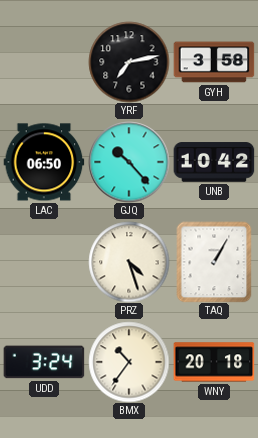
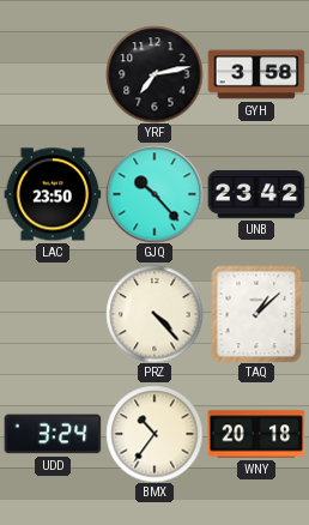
LAC: 06:50 -> 23:50
UNB: 10:42 -> 23:42
PRZ: 4:27 -> 4:23
TAQ: 1:05 -> 1:08
